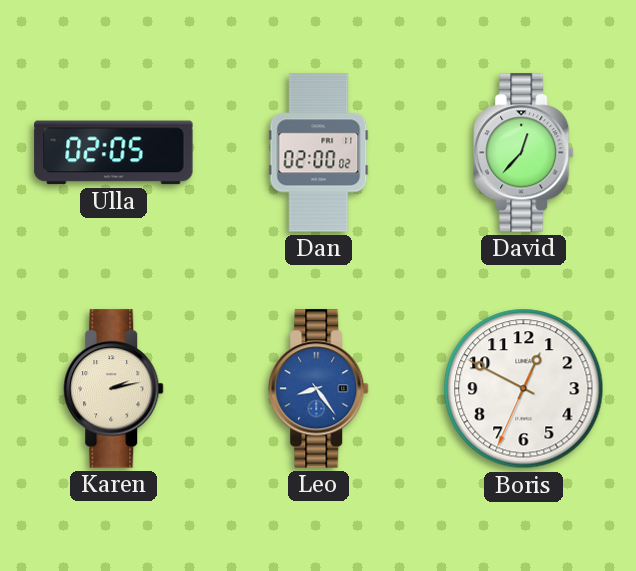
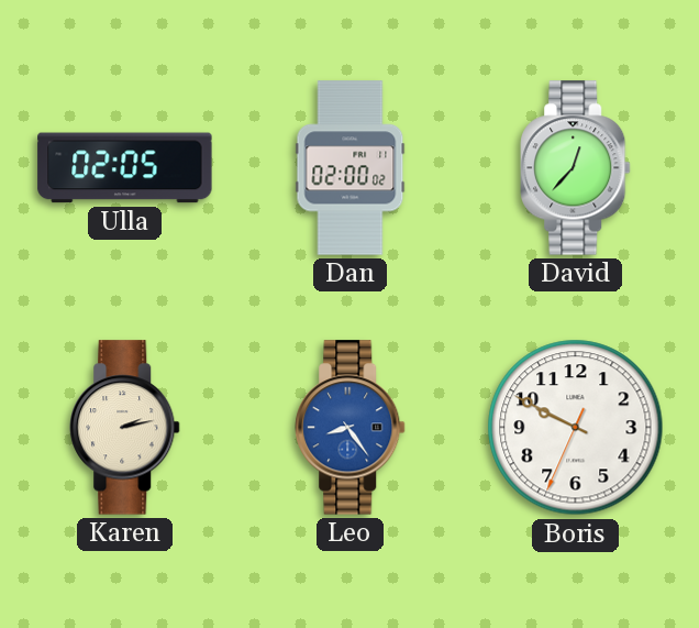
Boris: 12:49 -> 9:49
